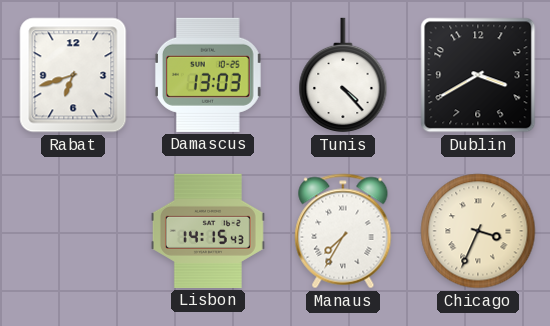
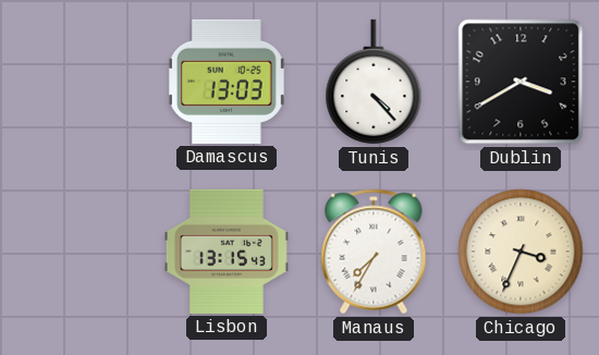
Rabat: 6:42 -> none
Lisbon: 14:15 -> 13:15
